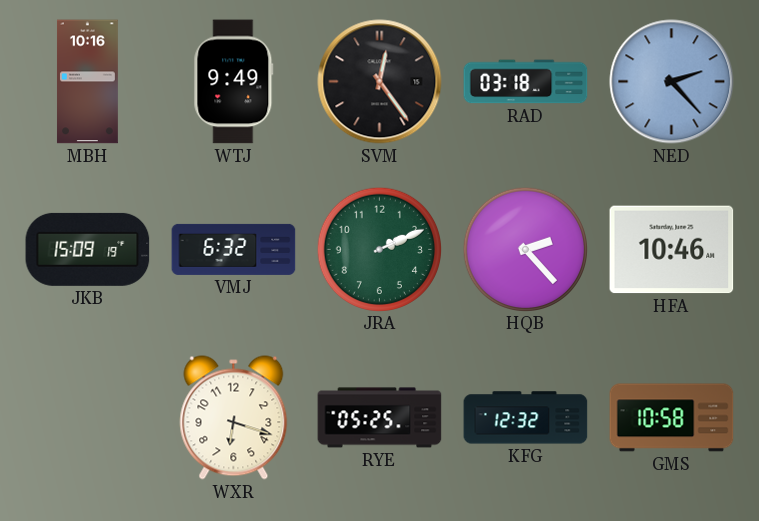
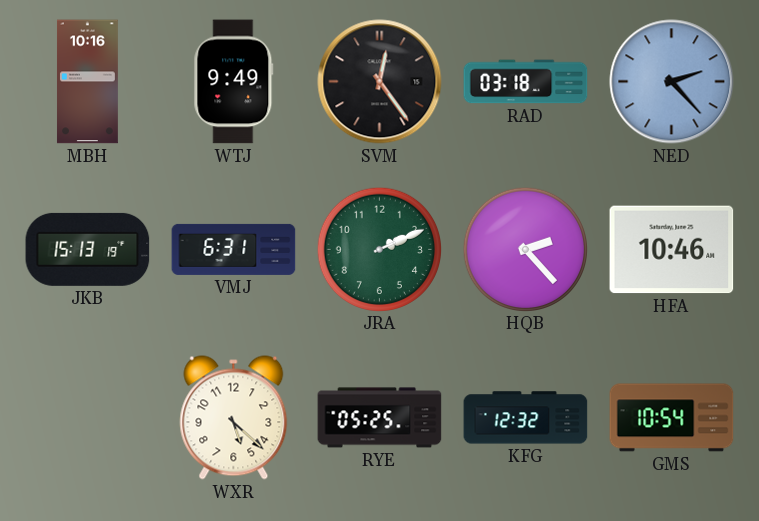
JKB: 15:09 -> 15:13
VMJ: 6:32 -> 6:31
WXR: 6:18 -> 5:22
GMS: 10:58 -> 10:54
